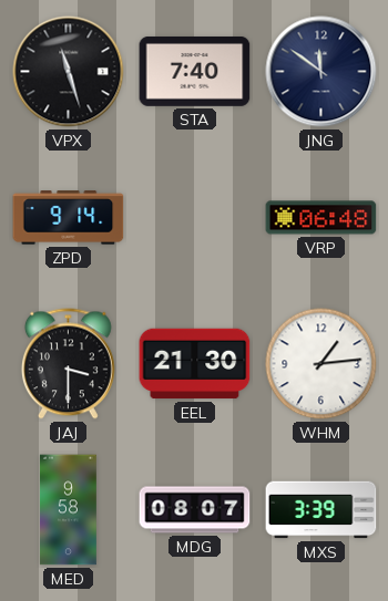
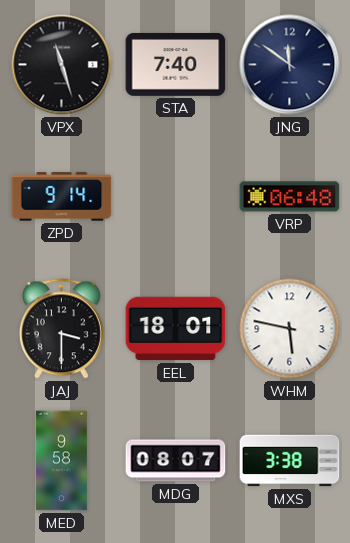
EEL: 21:30 -> 18:01
WHM: 1:14 -> 5:47
MXS: 3:39 -> 3:38
